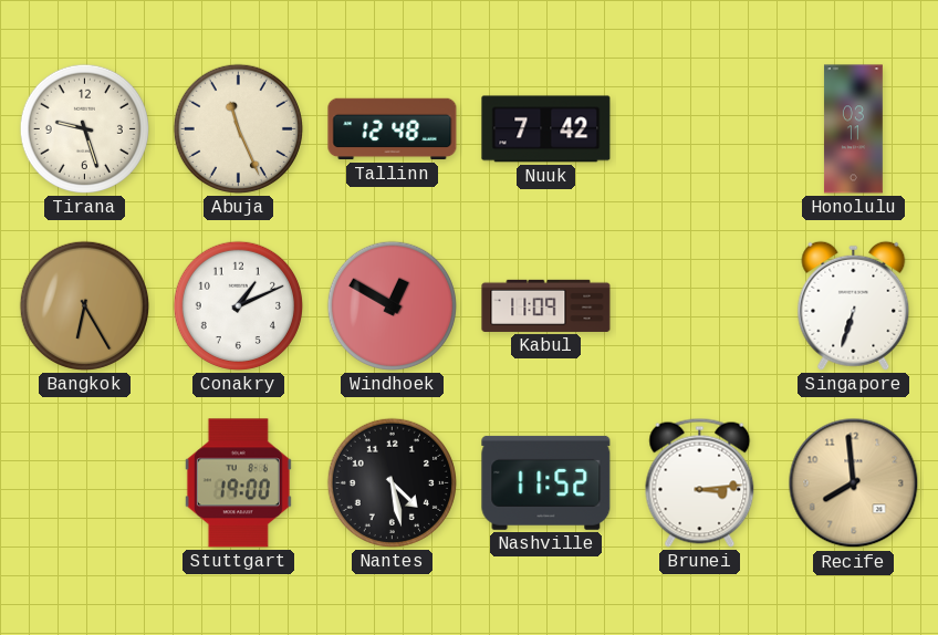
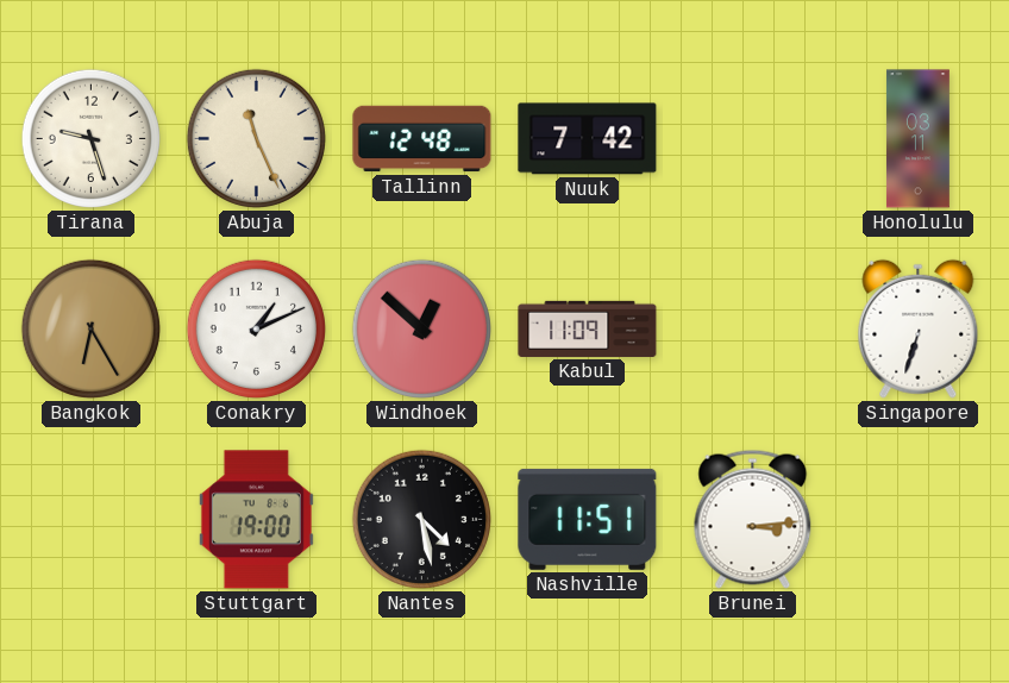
Windhoek: 12:50 -> 12:52
Nashville: 11:52 -> 11:51
Recife: 7:59 -> none
